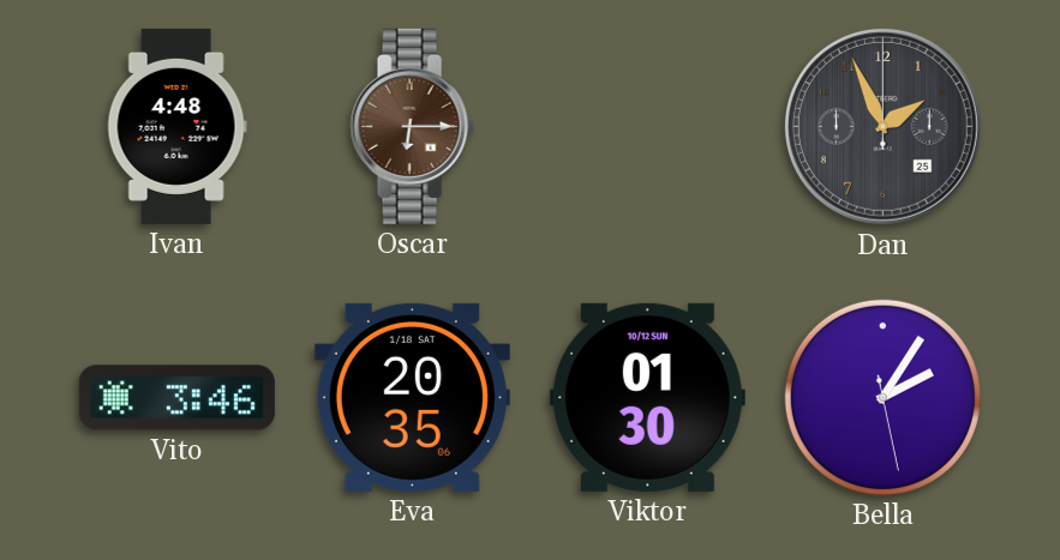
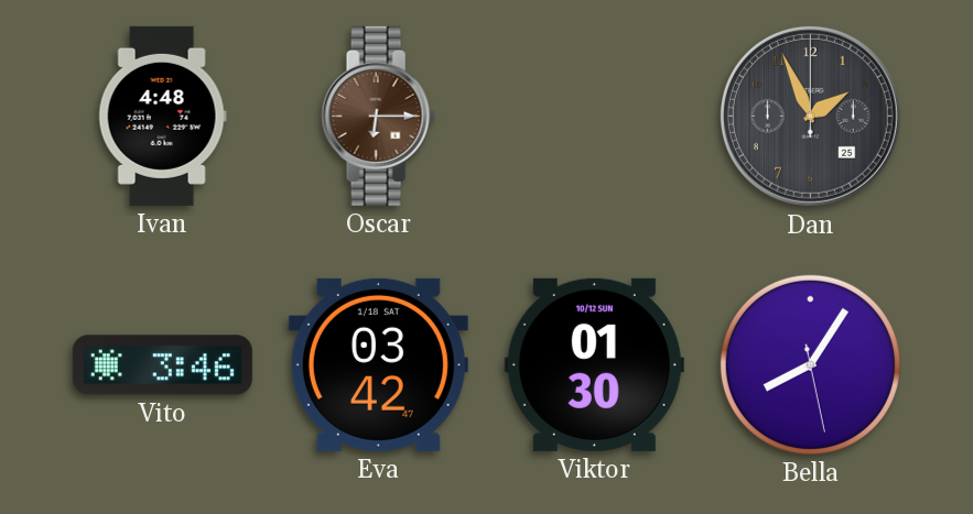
Eva: 20:35 -> 03:42
Bella: 2:05 -> 8:05
